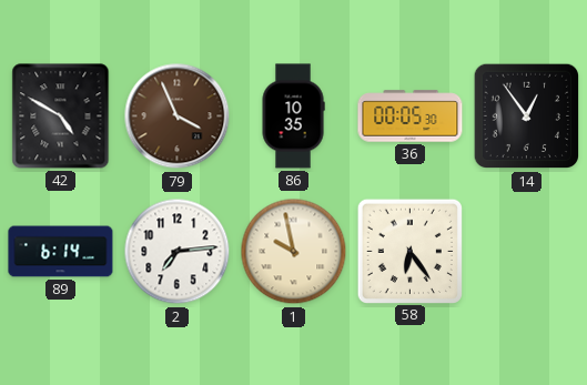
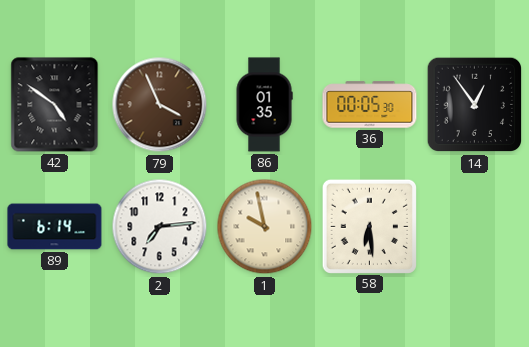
42: 4:50 -> 4:51
86: 10:35 -> 01:35
58: 6:24 -> 6:29
